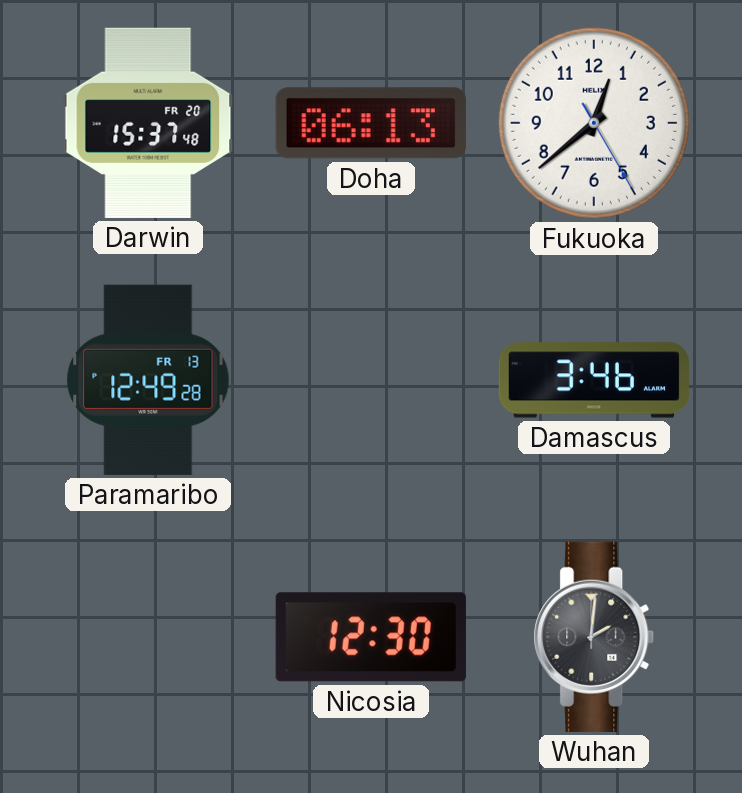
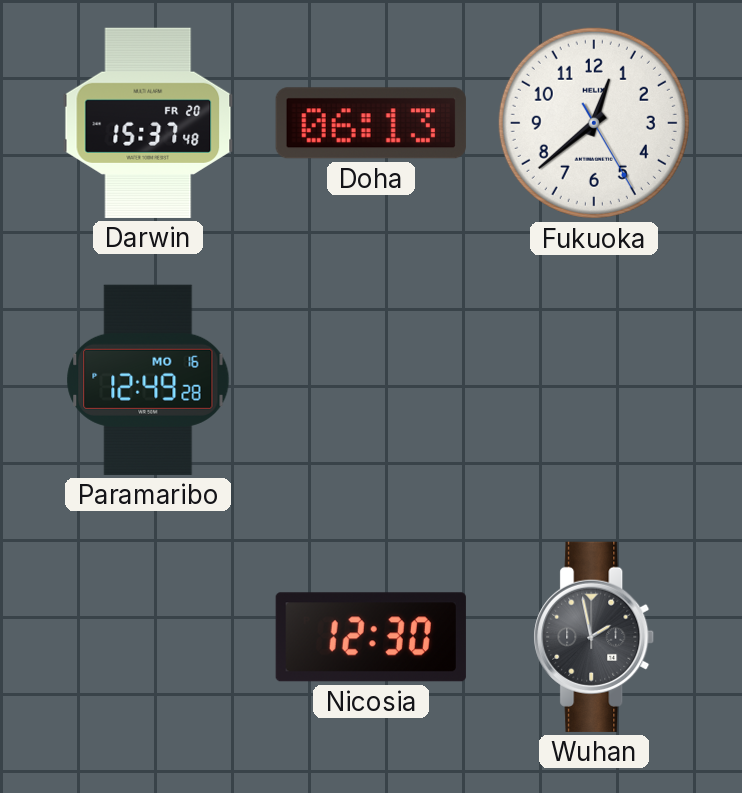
Paramaribo date: FR 13 -> MO 16
Damascus: 3:46 -> none
Wuhan: 2:01 -> 1:58
